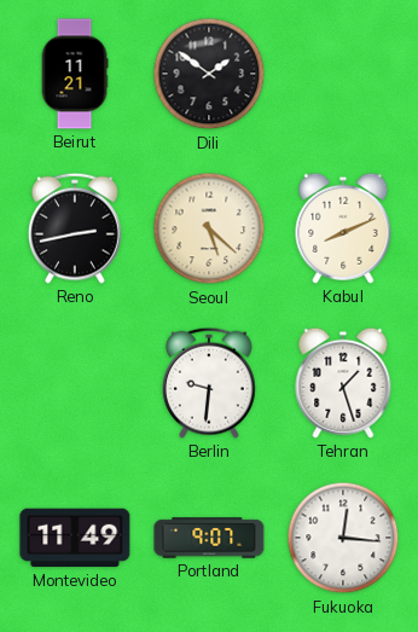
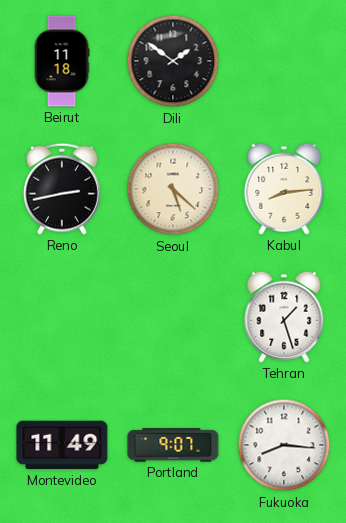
Beirut: 11:21 -> 11:18
Kabul: 8:11 -> 8:14
Berlin: 9:31 -> none
Fukuoka: 12:16 -> 8:16
